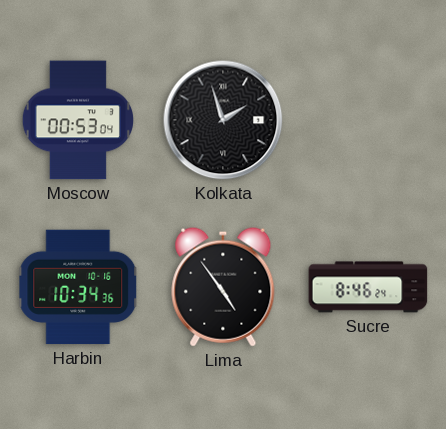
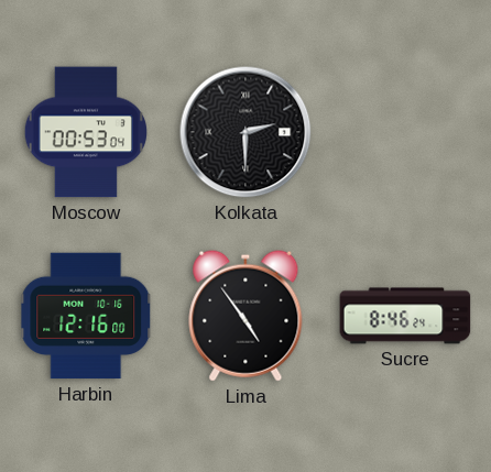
Kolkata: 1:57 -> 2:30
Harbin: 10:34 -> 12:16
